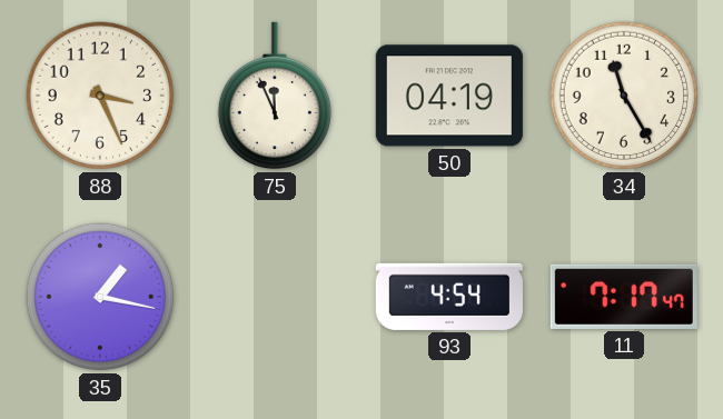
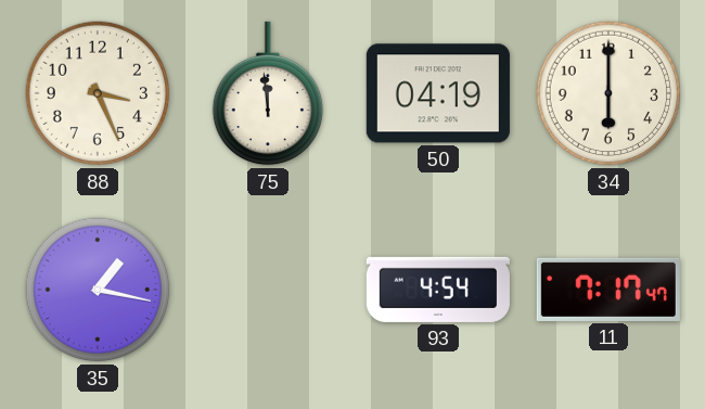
75: 11:56 -> 11:59
34: 11:25 -> 6:00
